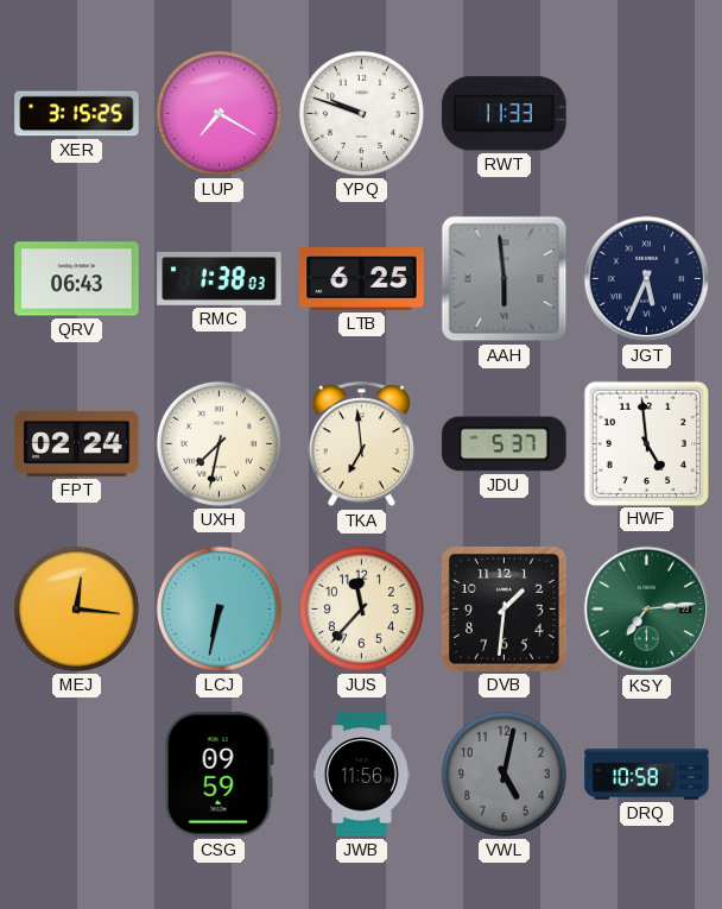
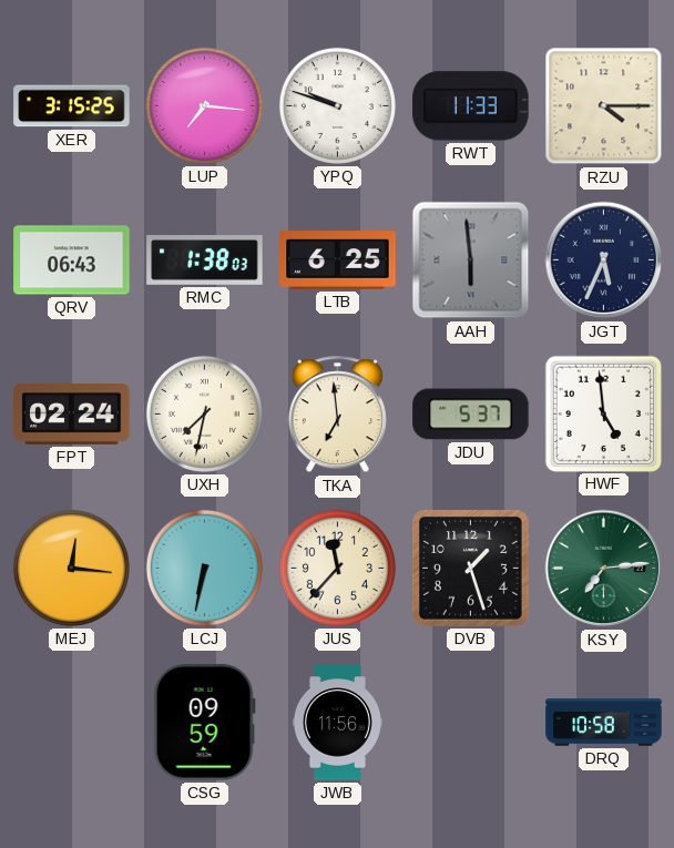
LUP: 7:20 -> 7:16
RZU: none -> 4:15
DVB: 1:31 -> 1:27
VWL: 5:02 -> none
